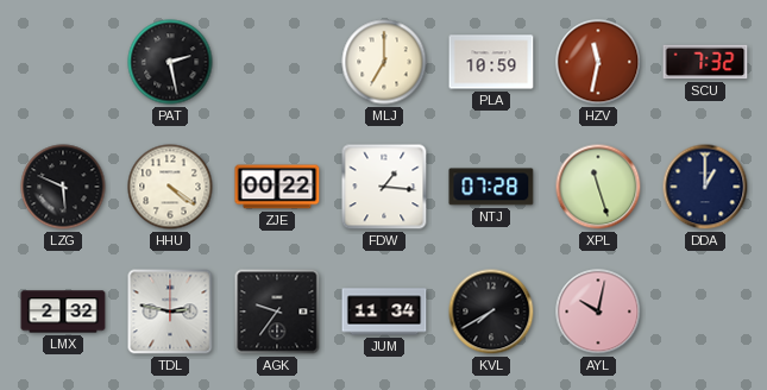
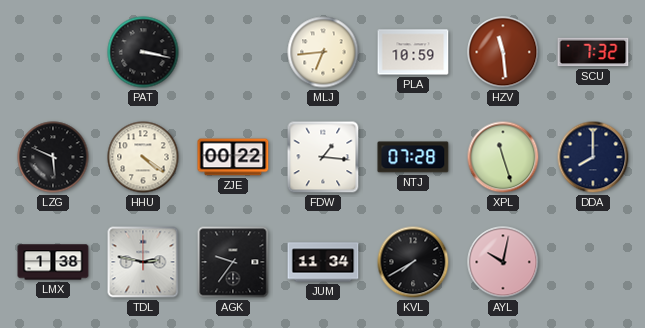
PAT: 2:28 -> 3:17
MLJ: 7:00 -> 6:44
HZV: 11:32 -> 11:29
DDA: 1:00 -> 8:00
LMX: 2:32 -> 1:38
